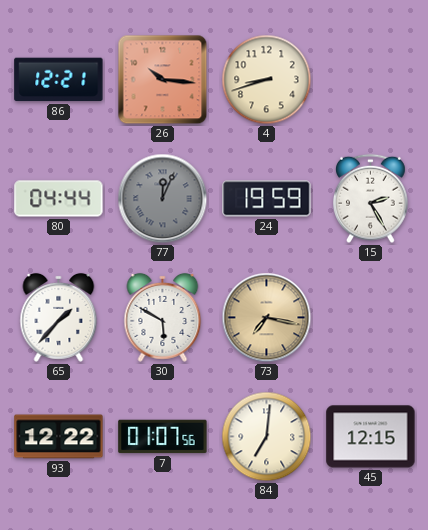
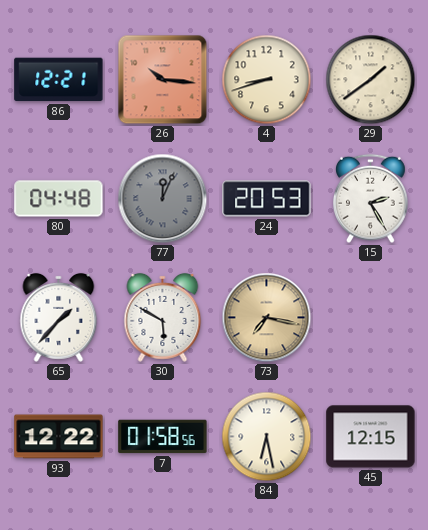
29: none -> 1:39
80: 04:44 -> 04:48
24: 19:59 -> 20:53
7: 01:07 -> 01:58
84: 7:01 -> 6:28
